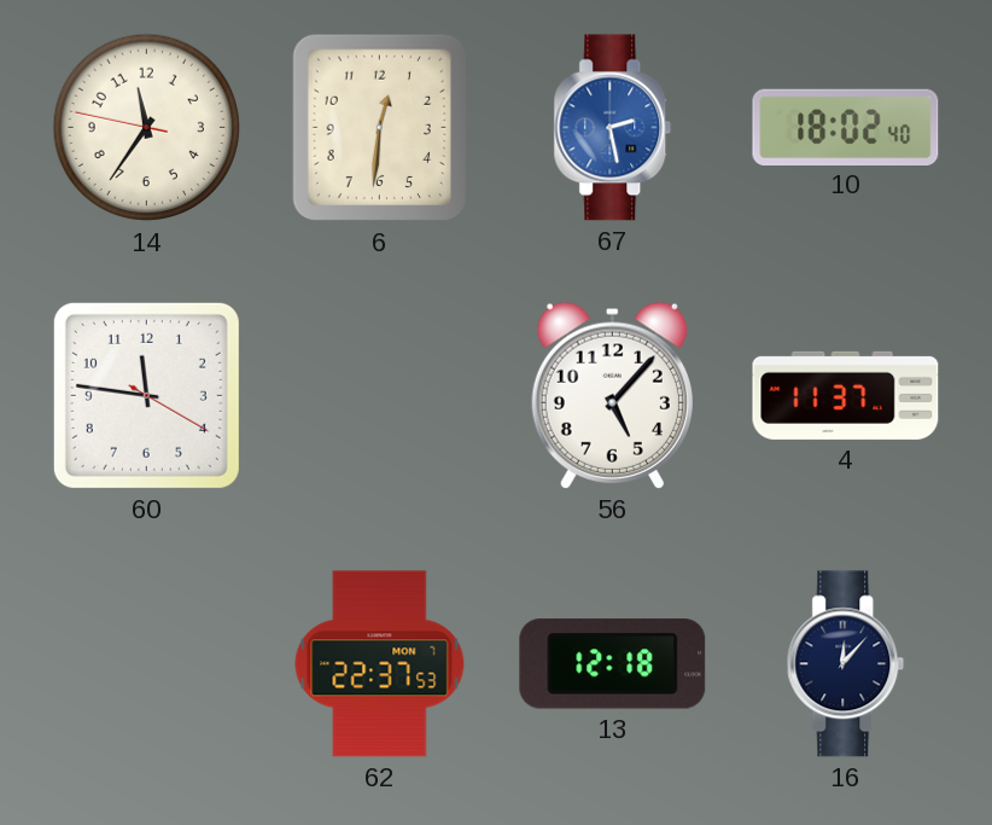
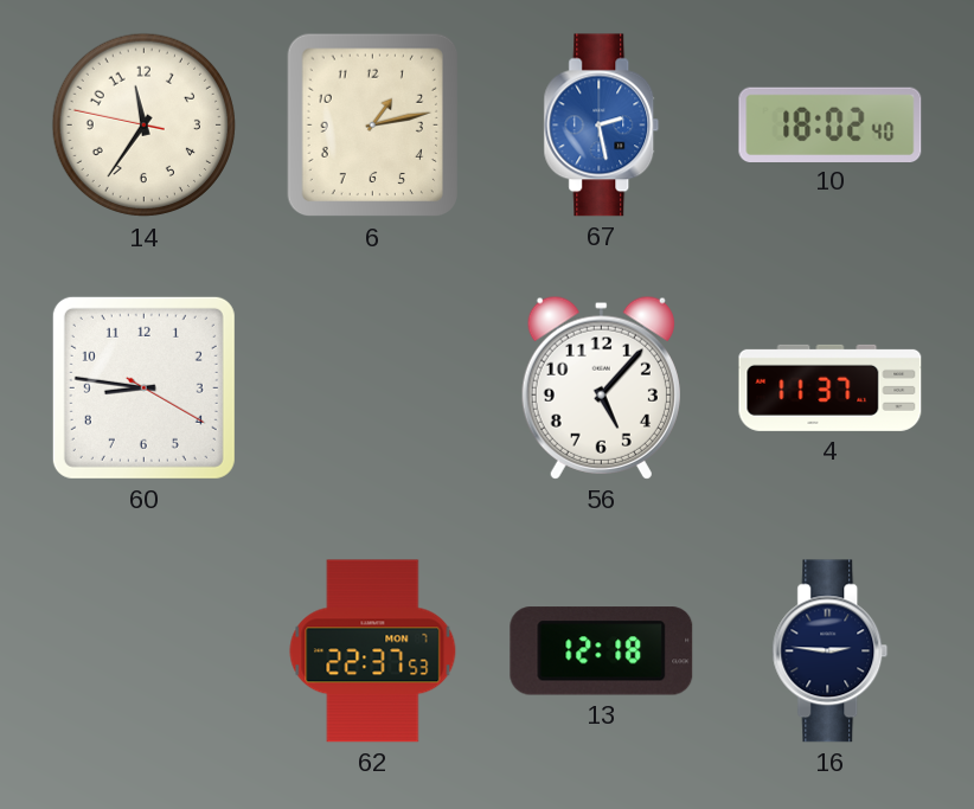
6: 12:31 -> 1:13
60: 11:46 -> 8:46
16: 12:07 -> 2:46
